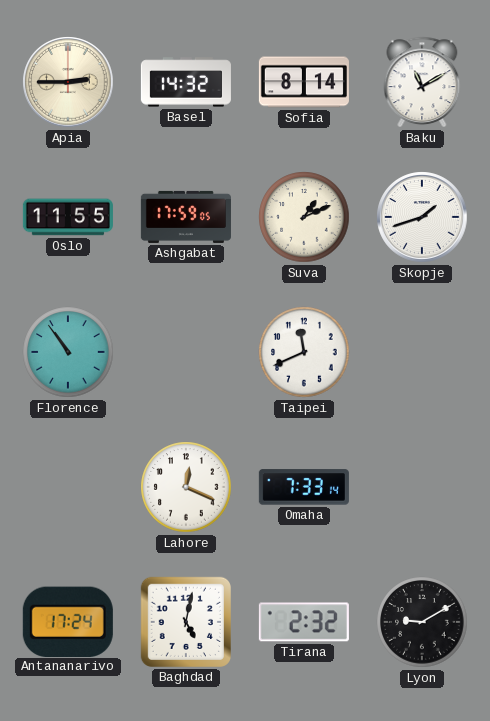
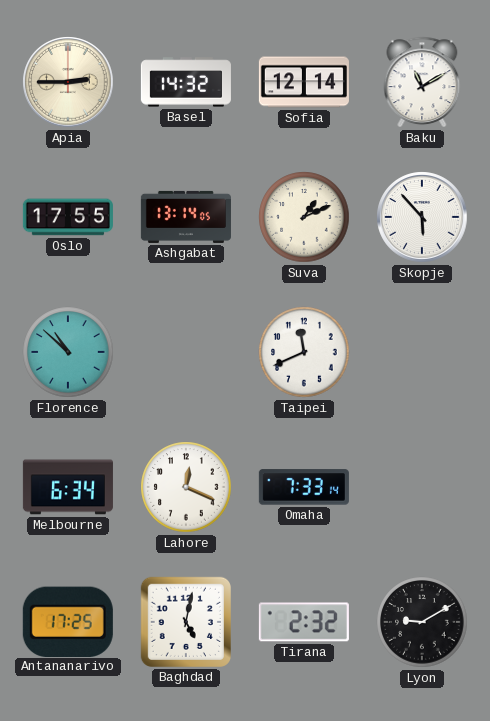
Sofia: 8:14 -> 12:14
Oslo: 11:55 -> 17:55
Ashgabat: 17:59 -> 13:14
Skopje: 1:42 -> 5:53
Florence: 10:54 -> 10:52
Melbourne: none -> 6:34
Antananarivo: 17:24 -> 17:25
